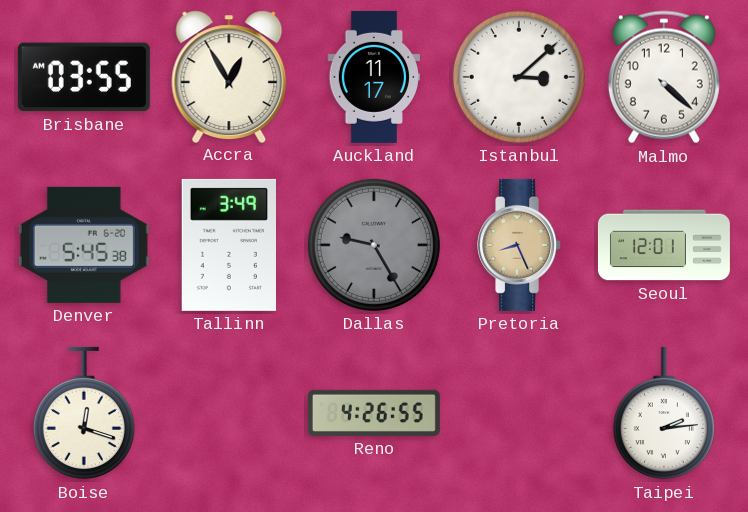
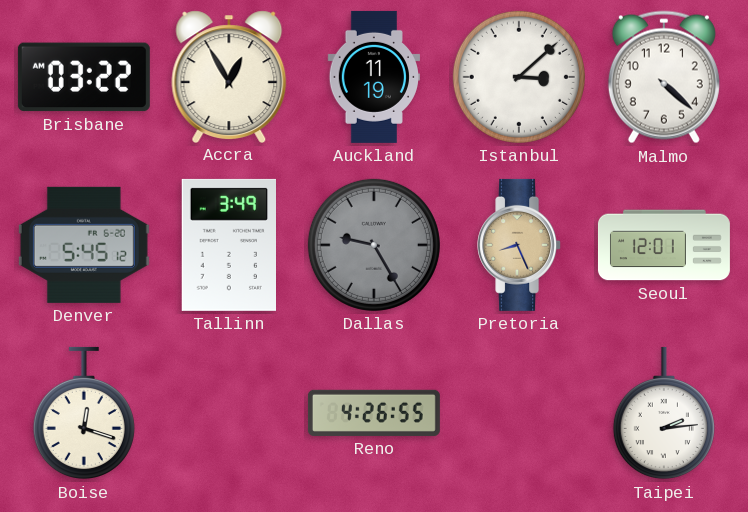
Brisbane: 03:55 -> 03:22
Auckland: 11:17 -> 11:19
Denver: 5:45:38 -> 5:45:12
